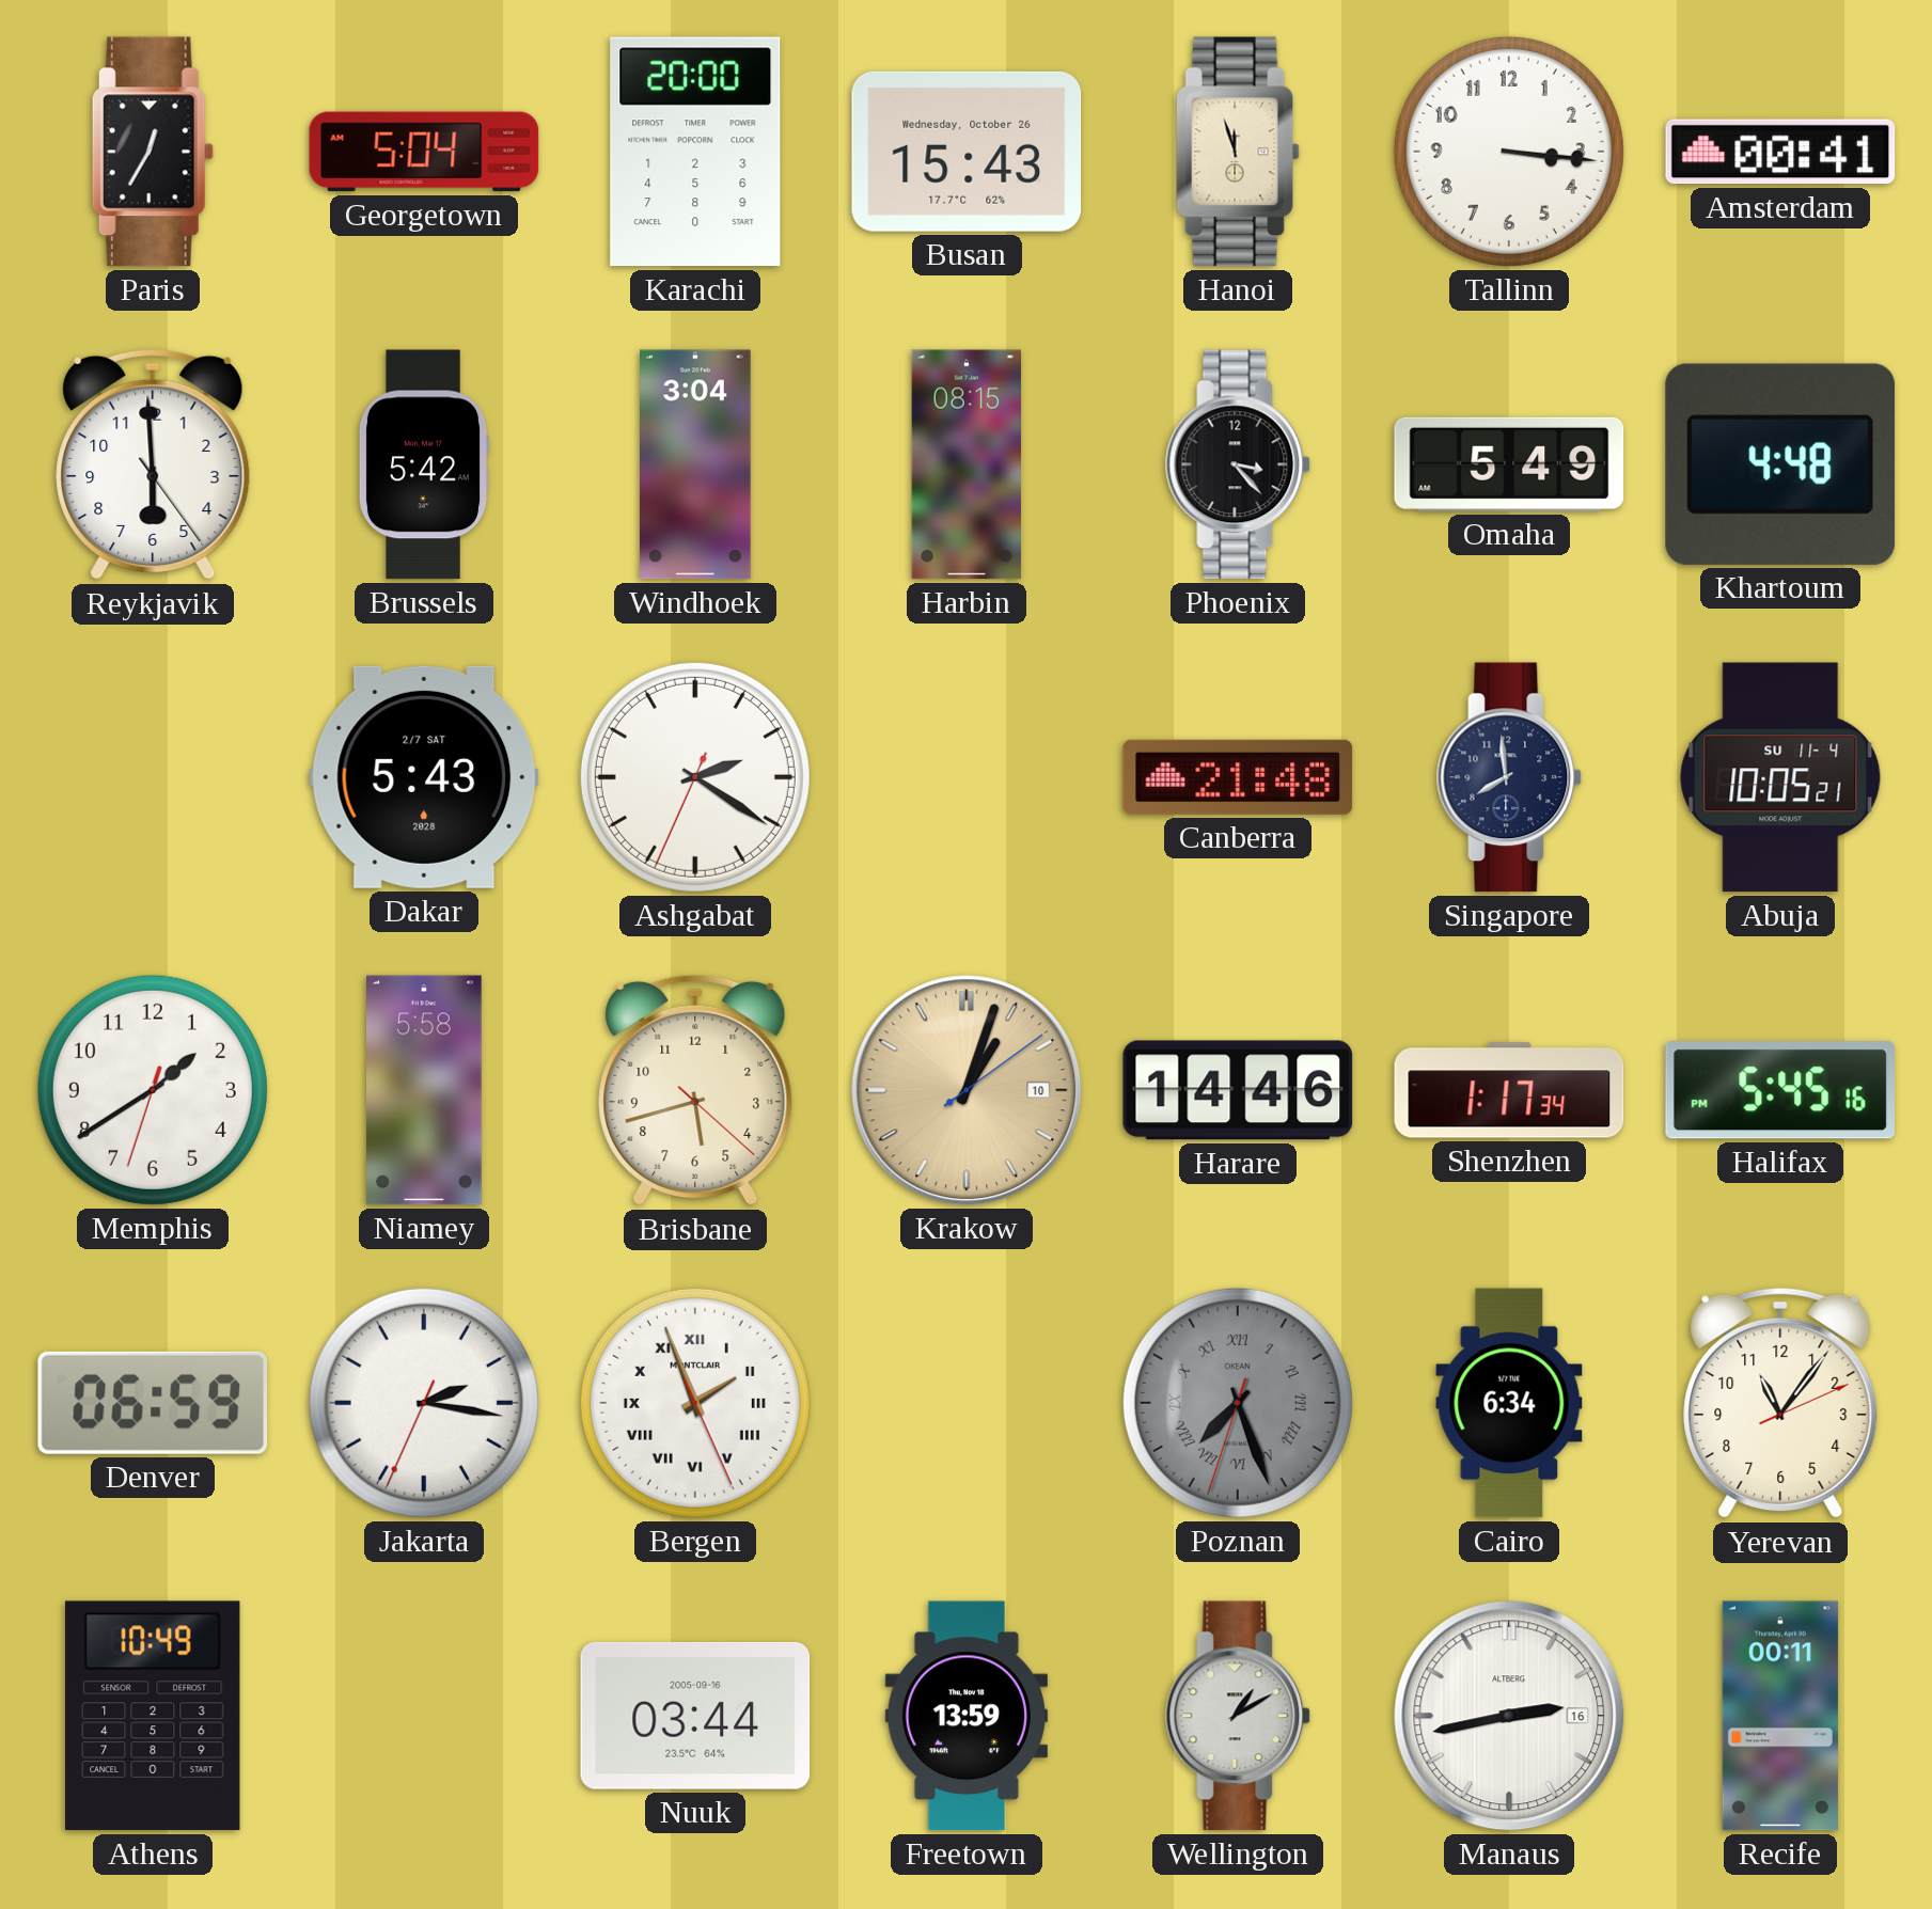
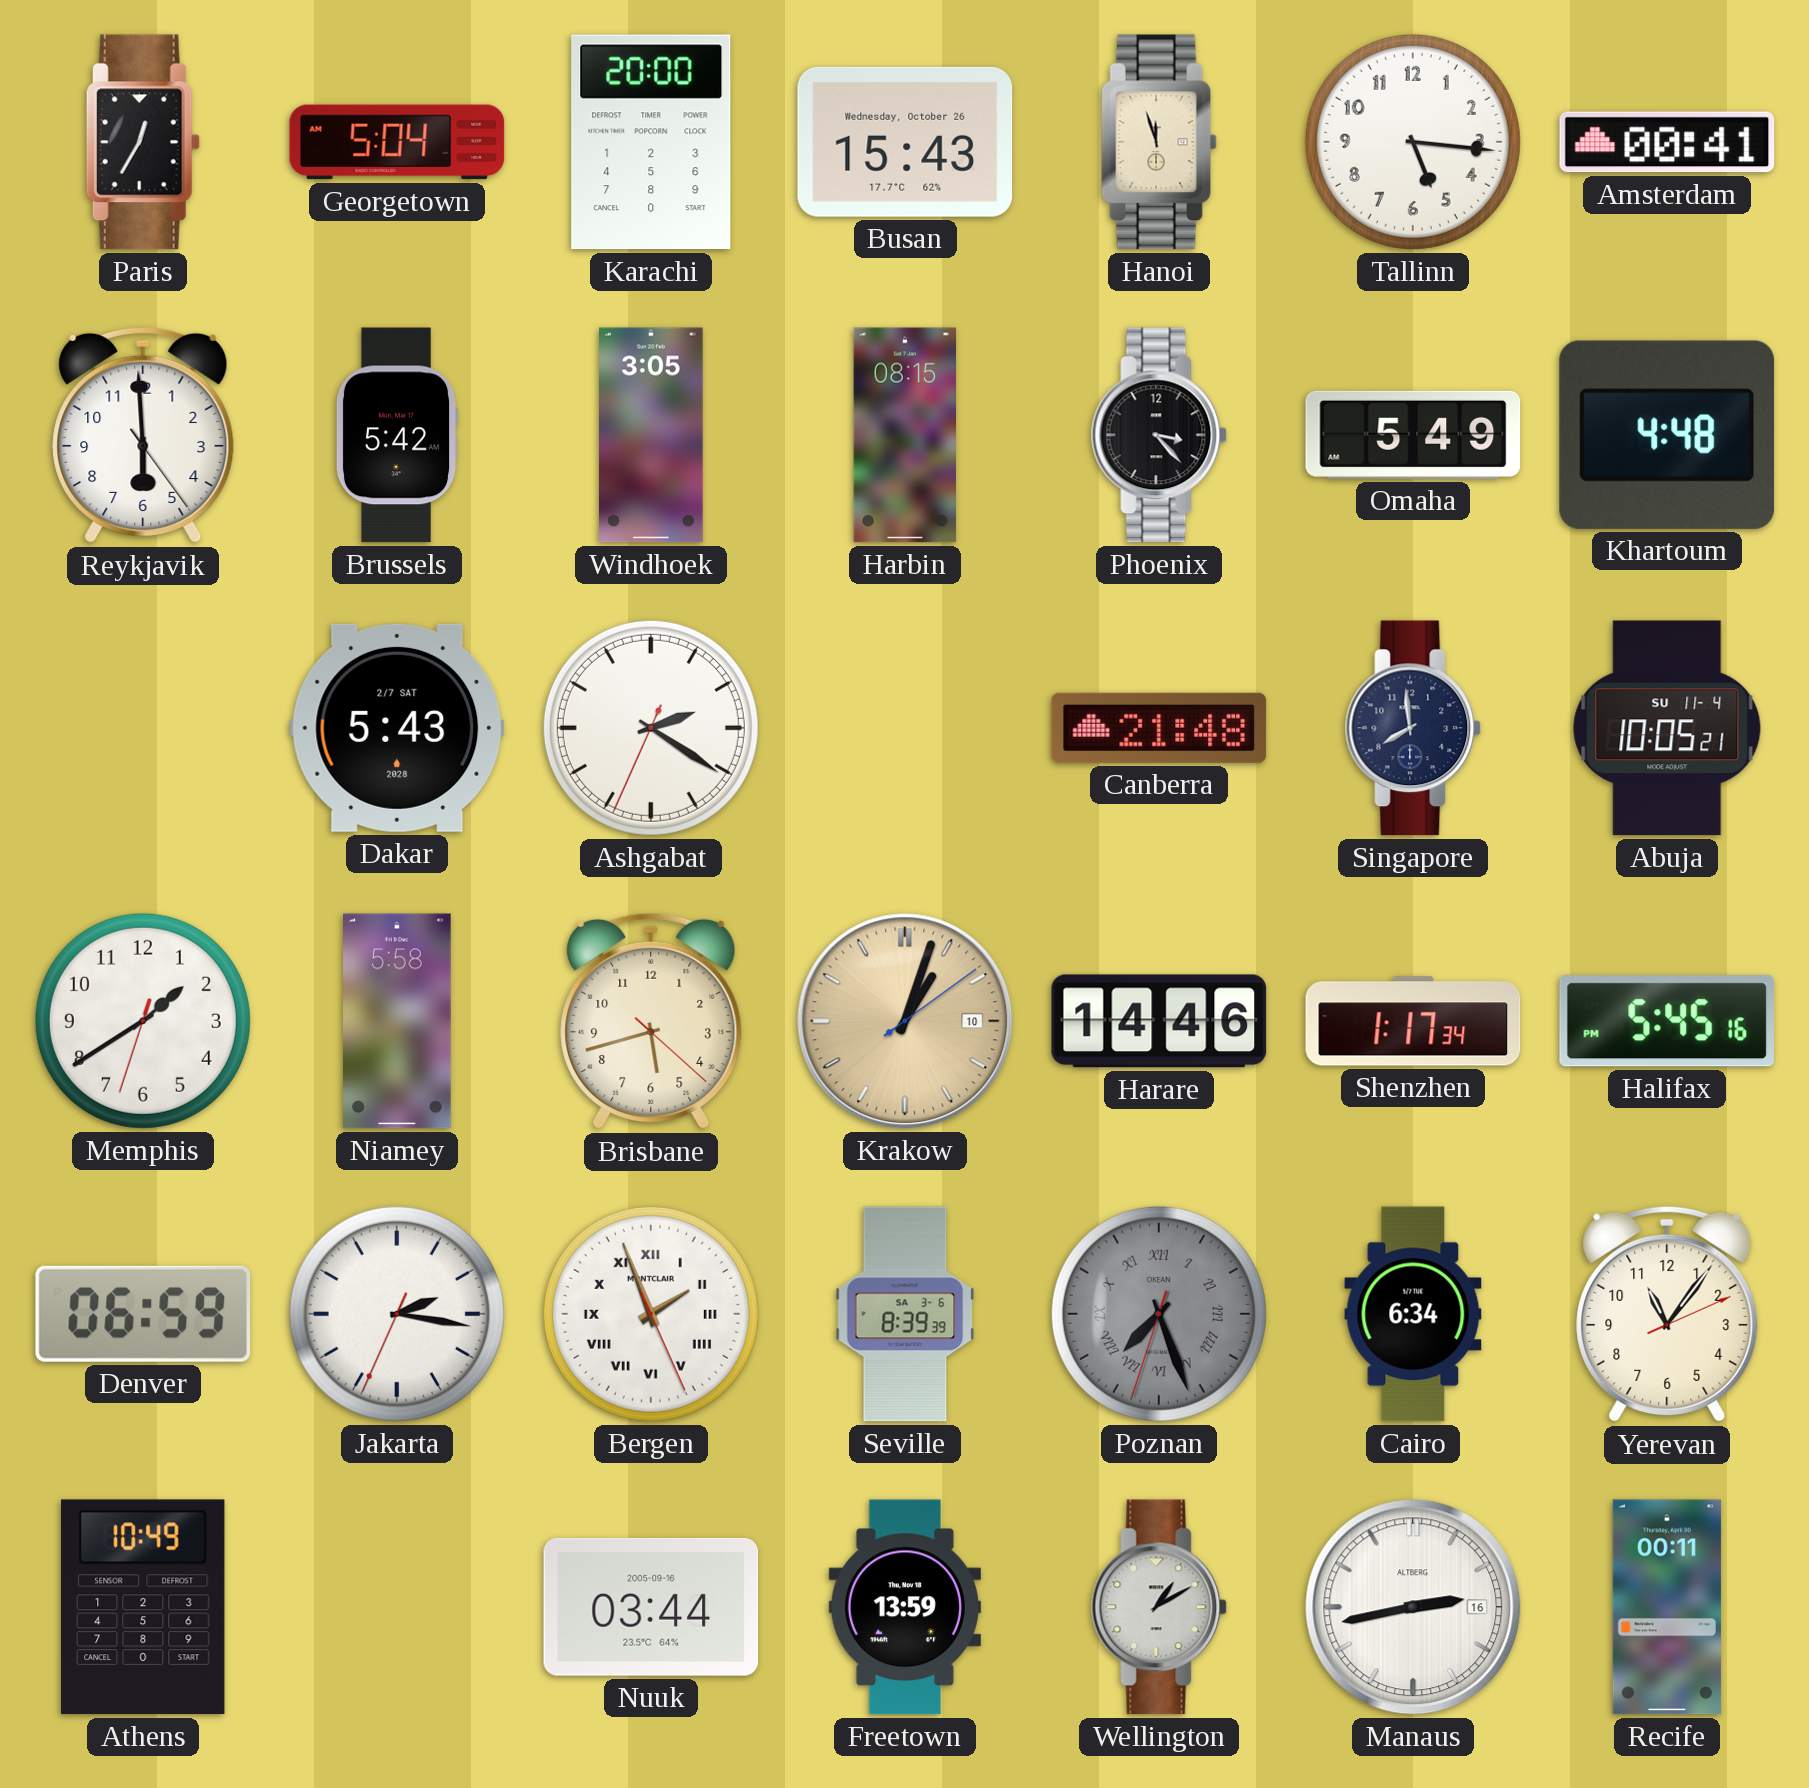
Tallinn: 3:16 -> 5:16
Windhoek: 3:04 -> 3:05
Seville: none -> 8:39
